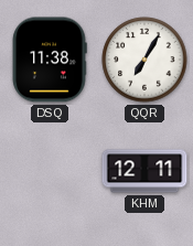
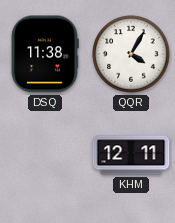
QQR: 7:05 -> 4:05
